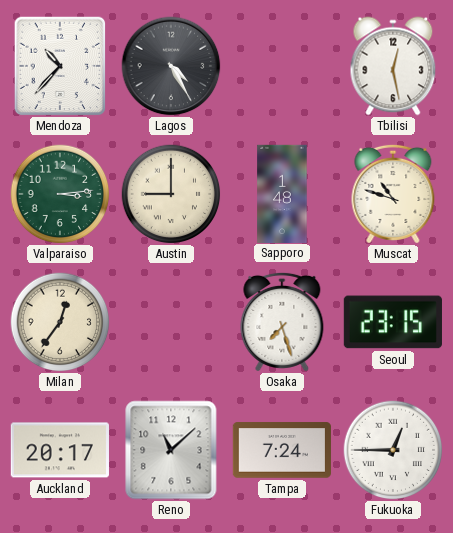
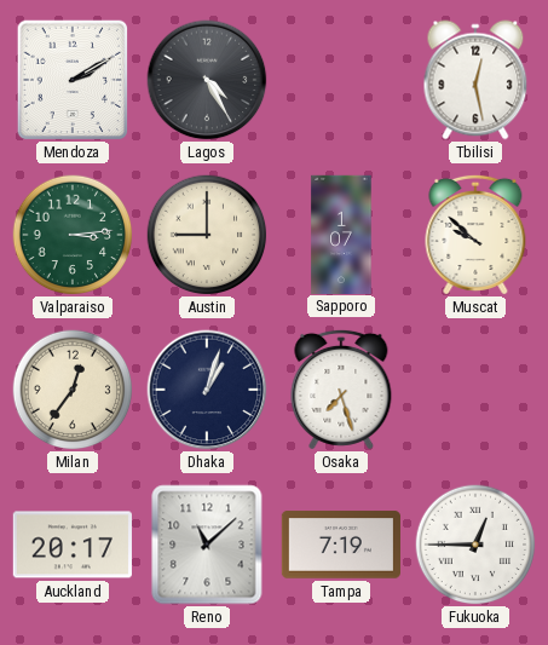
Mendoza: 10:37 -> 2:10
Sapporo: 1:48 -> 1:07
Muscat: 10:48 -> 9:52
Dhaka: none -> 1:03
Seoul: 23:15 -> none
Tampa: 7:24 -> 7:19
